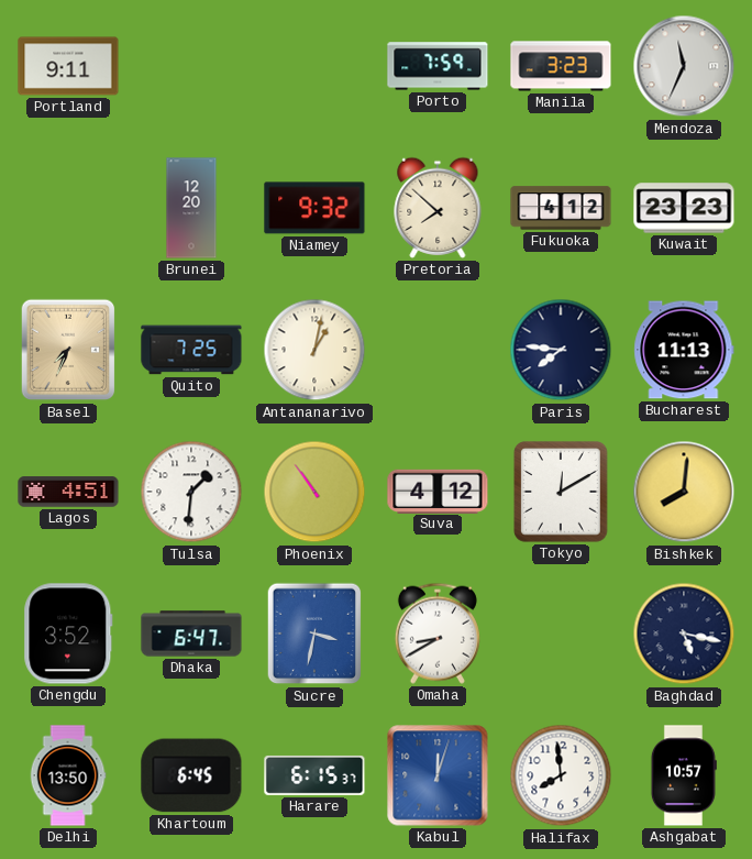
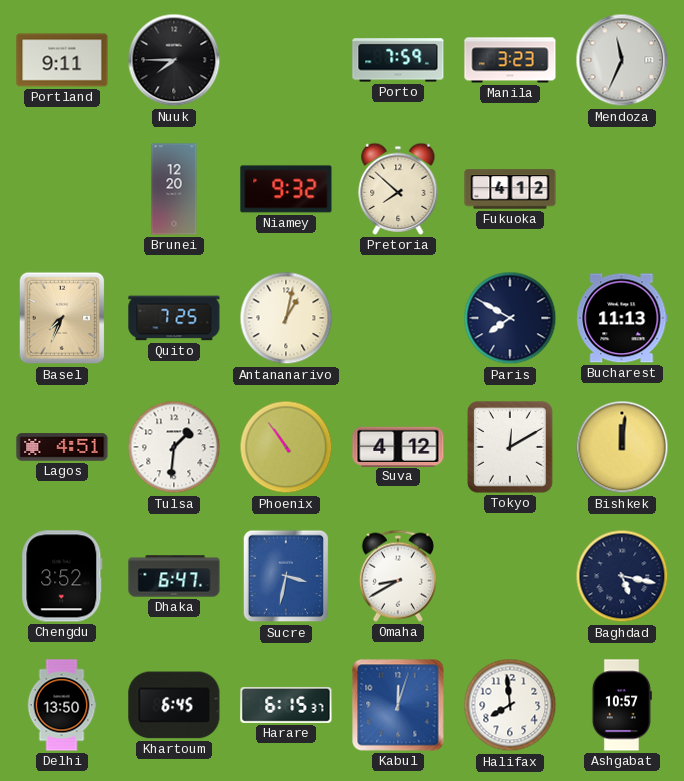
Nuuk: none -> 7:45
Kuwait: 23:23 -> none
Paris: 7:46 -> 7:50
Bishkek: 8:01 -> 12:01
